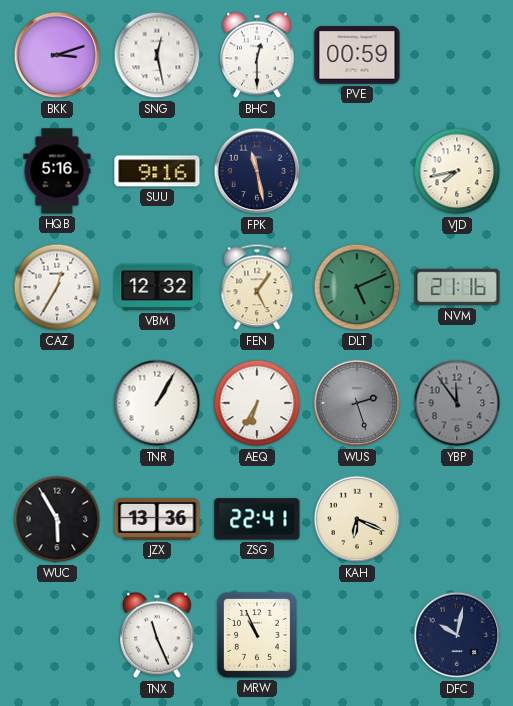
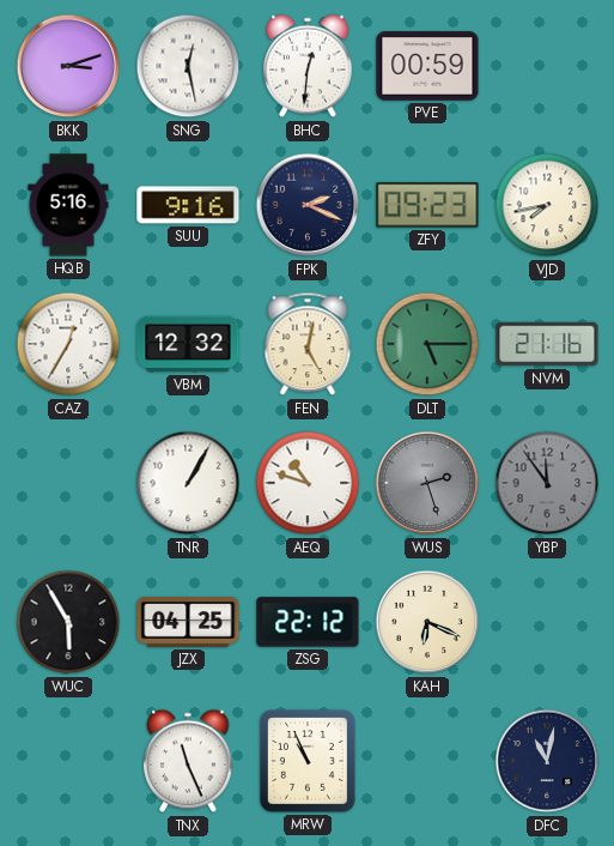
BHC: 12:30 -> 12:31
FPK: 11:28 -> 2:19
ZFY: none -> 09:23
FEN: 5:06 -> 5:02
DLT: 5:11 -> 5:15
AEQ: 6:35 -> 10:48
JZX: 13:36 -> 04:25
ZSG: 22:41 -> 22:12
DFC: 10:02 -> 11:02
